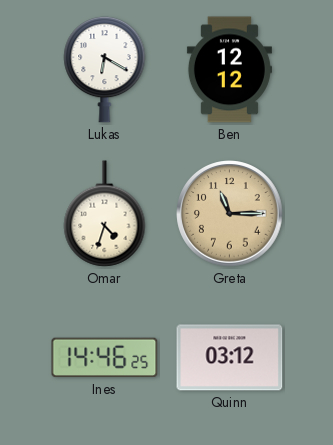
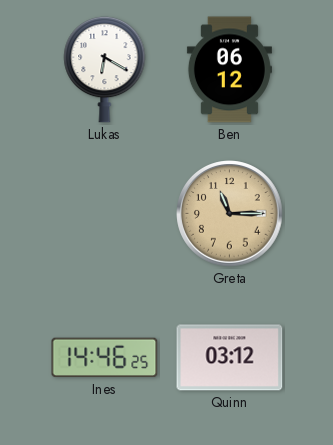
Ben: 12:12 -> 06:12
Omar: 4:33 -> none
